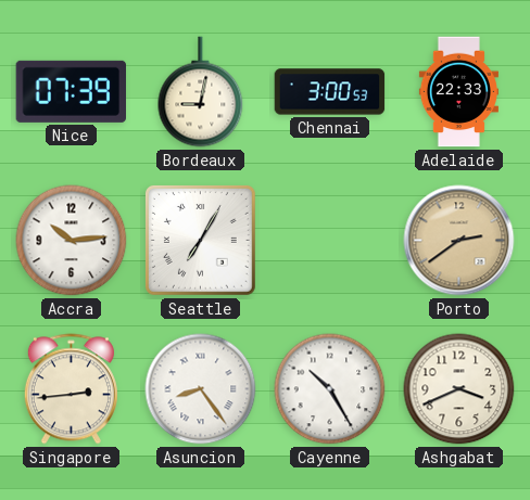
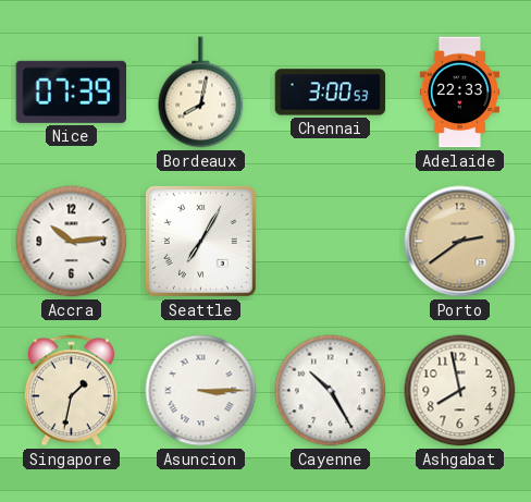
Bordeaux: 9:02 -> 8:02
Singapore: 2:44 -> 1:32
Asuncion: 8:24 -> 3:15
Ashgabat: 3:41 -> 7:58
